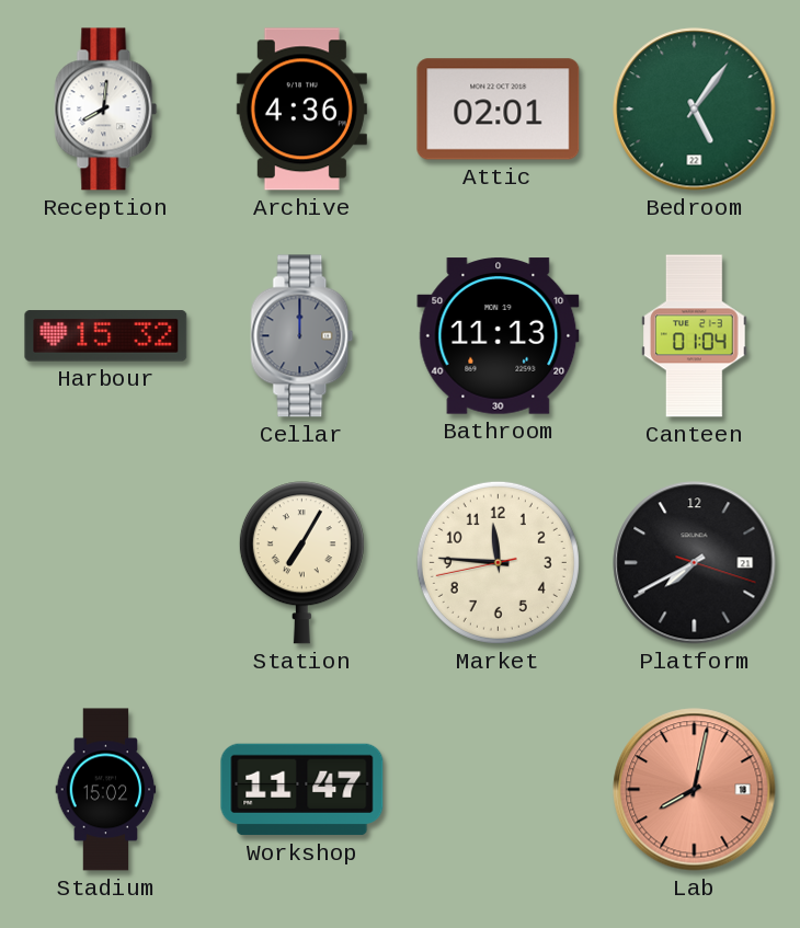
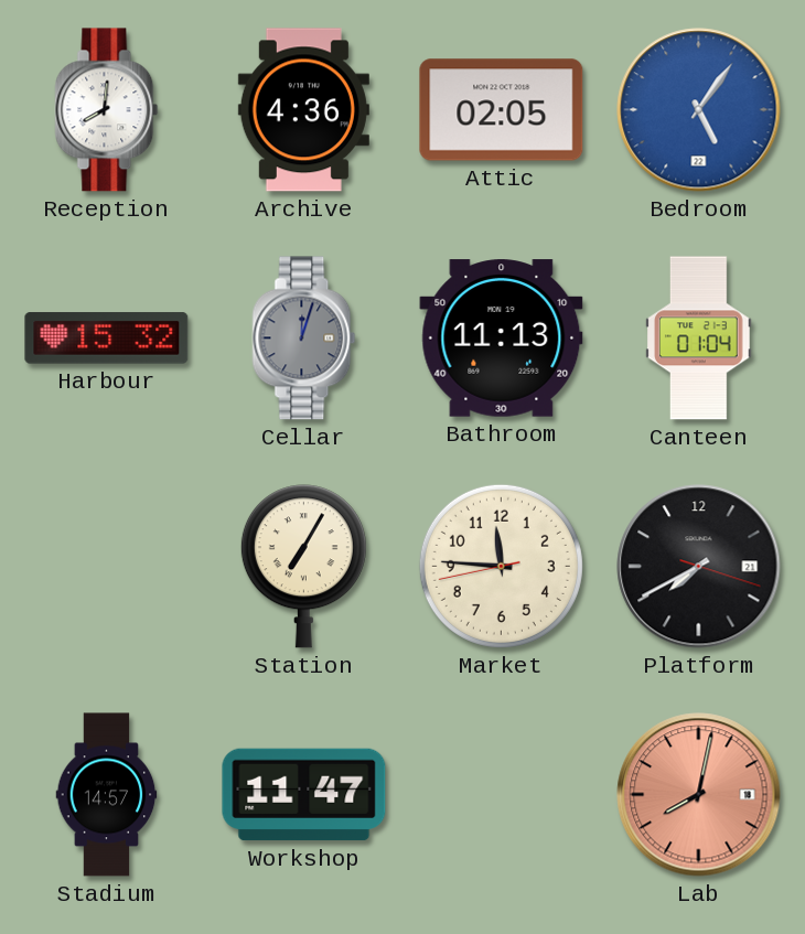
Attic: 02:01 -> 02:05
Bedroom dial: green -> blue
Cellar: 12:00 -> 12:03
Stadium: 15:02 -> 14:57
